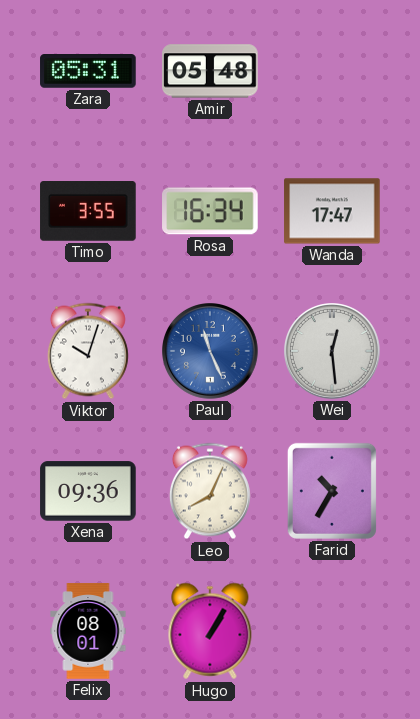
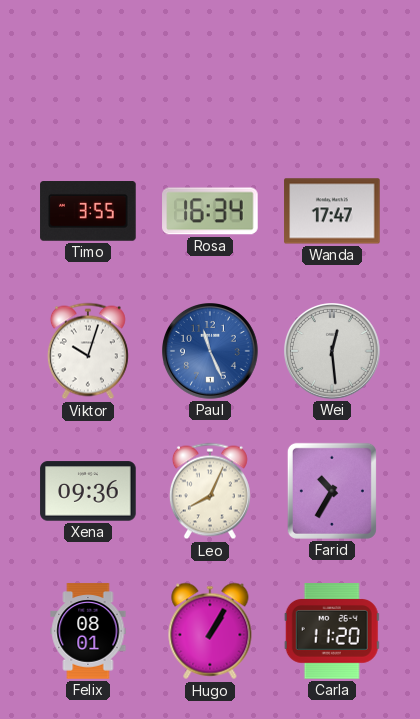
Zara: 05:31 -> none
Amir: 05:48 -> none
Carla: none -> 11:20
